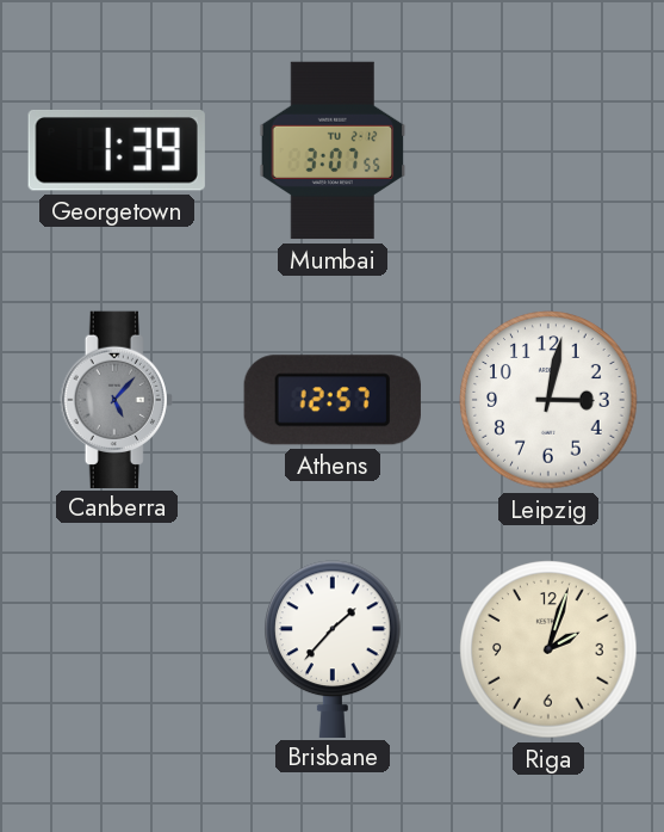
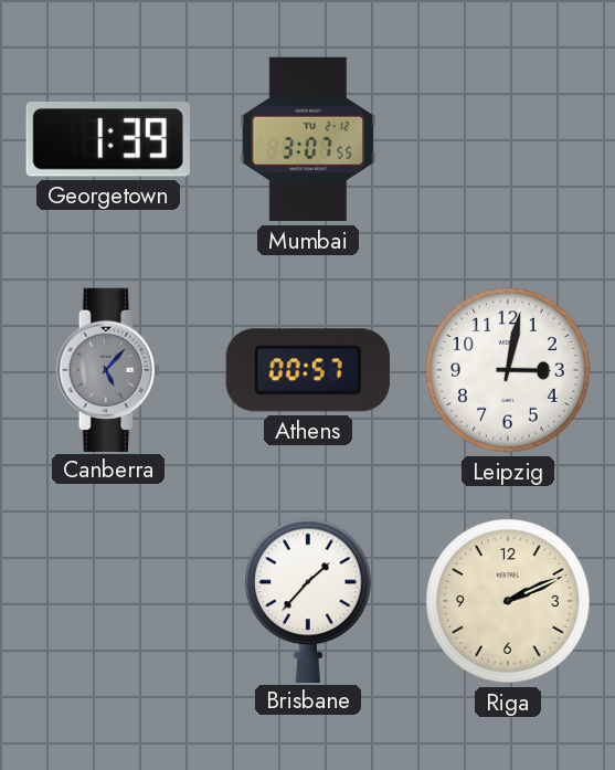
Athens: 12:57 -> 00:57
Riga: 2:03 -> 2:11
